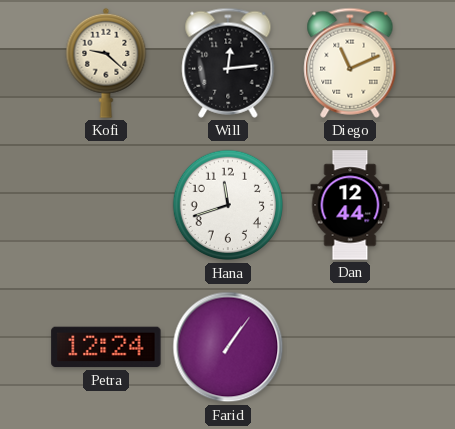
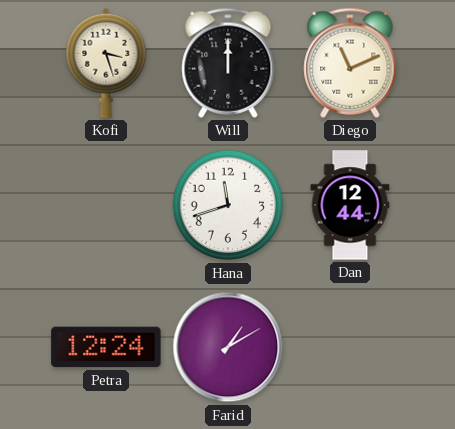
Kofi: 9:22 -> 3:27
Will: 12:14 -> 12:00
Farid: 1:06 -> 1:10
